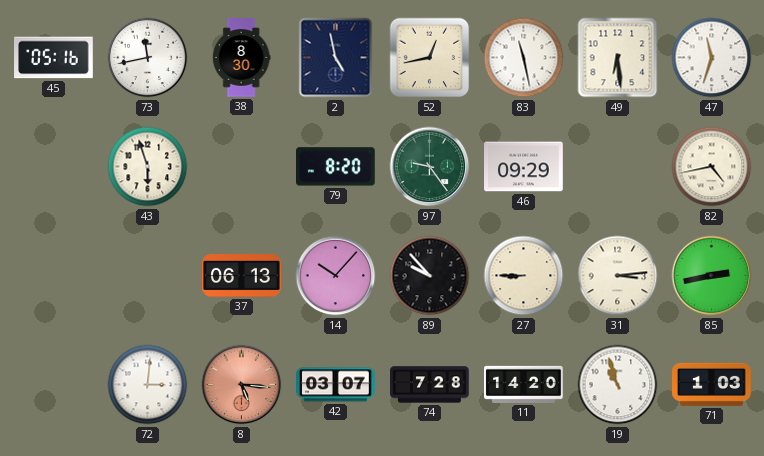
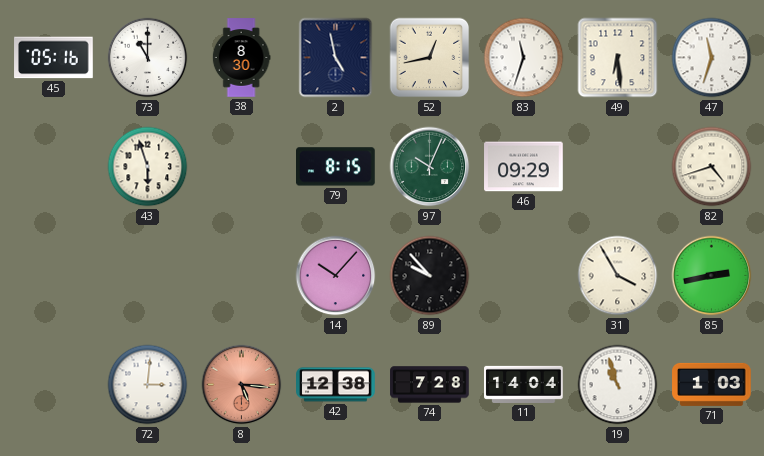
73: 11:43 -> 11:00
83: 11:28 -> 11:33
79: 8:20 -> 8:15
97: 9:24 -> 10:04
82: 4:43 -> 4:42
37: 06:13 -> none
27: 8:45 -> none
31: 3:14 -> 3:55
42: 03:07 -> 12:38
11: 14:20 -> 14:04
